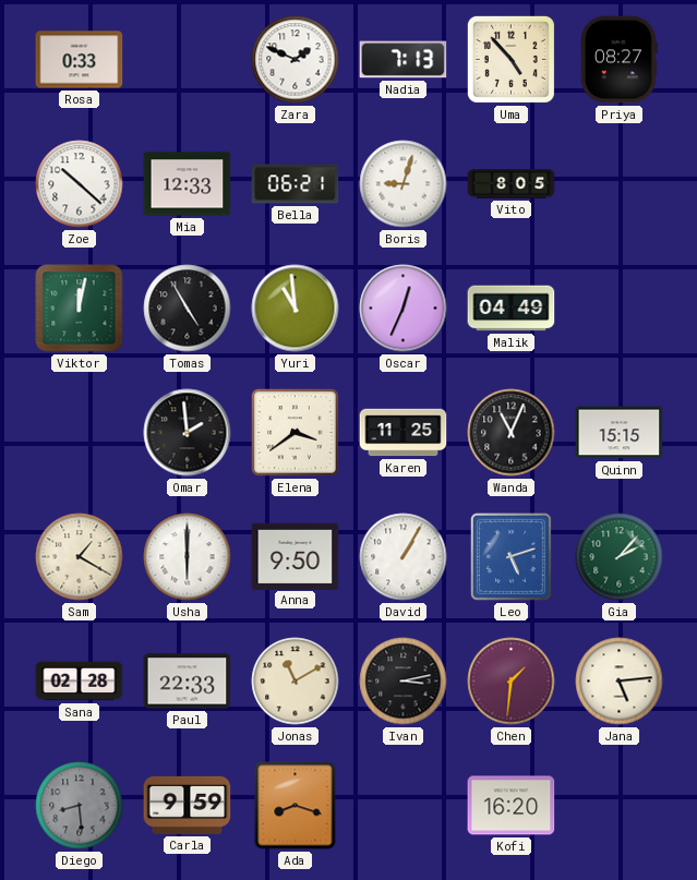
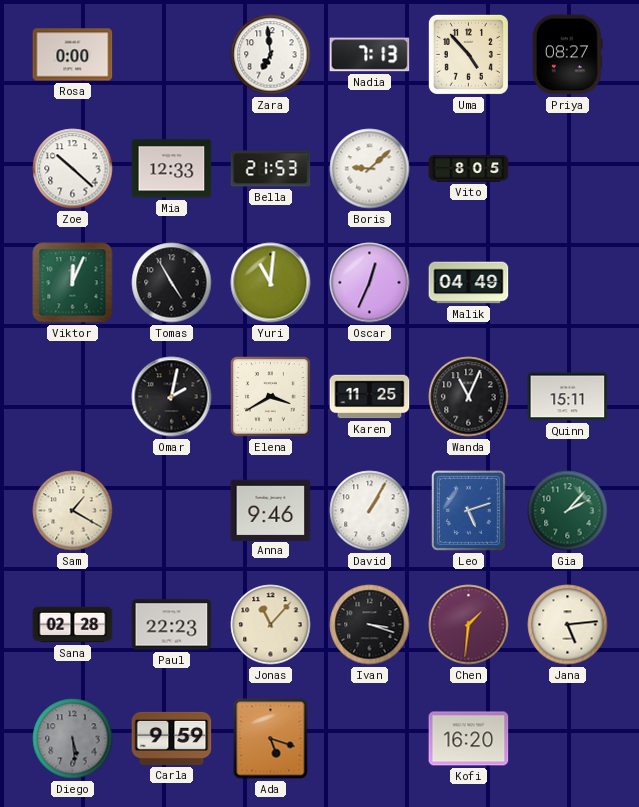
Rosa: 0:33 -> 0:00
Zara: 1:49 -> 6:59
Bella: 06:21 -> 21:53
Boris: 9:03 -> 9:08
Viktor: 12:02 -> 12:04
Yuri: 10:59 -> 11:01
Omar: 1:59 -> 2:02
Elena: 3:39 -> 3:40
Quinn: 15:15 -> 15:11
Usha: 6:00 -> none
Anna: 9:50 -> 9:46
Paul: 22:33 -> 22:23
Jonas: 11:10 -> 11:07
Ivan: 3:13 -> 3:18
Diego: 8:29 -> 5:29
Ada: 8:18 -> 5:18
